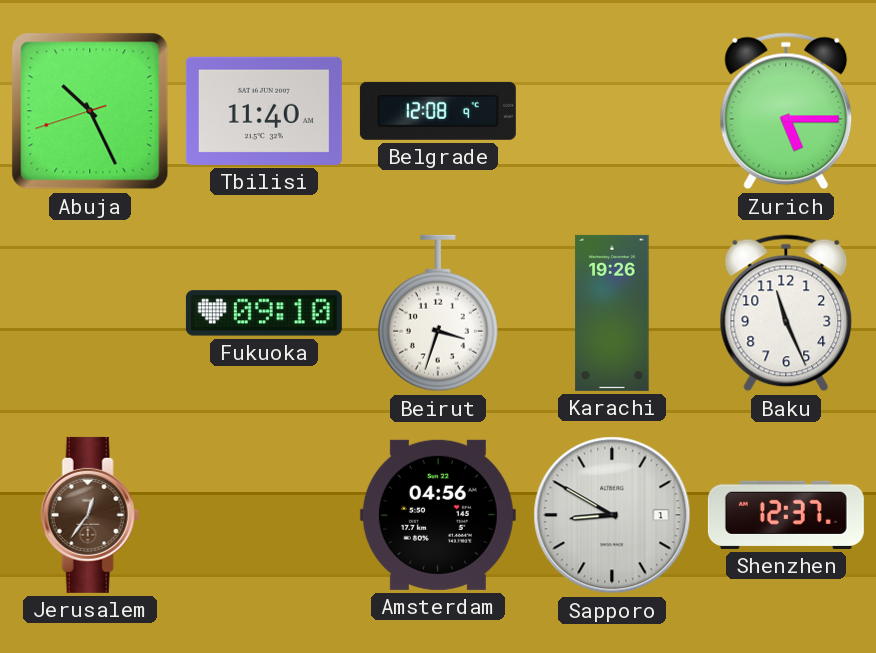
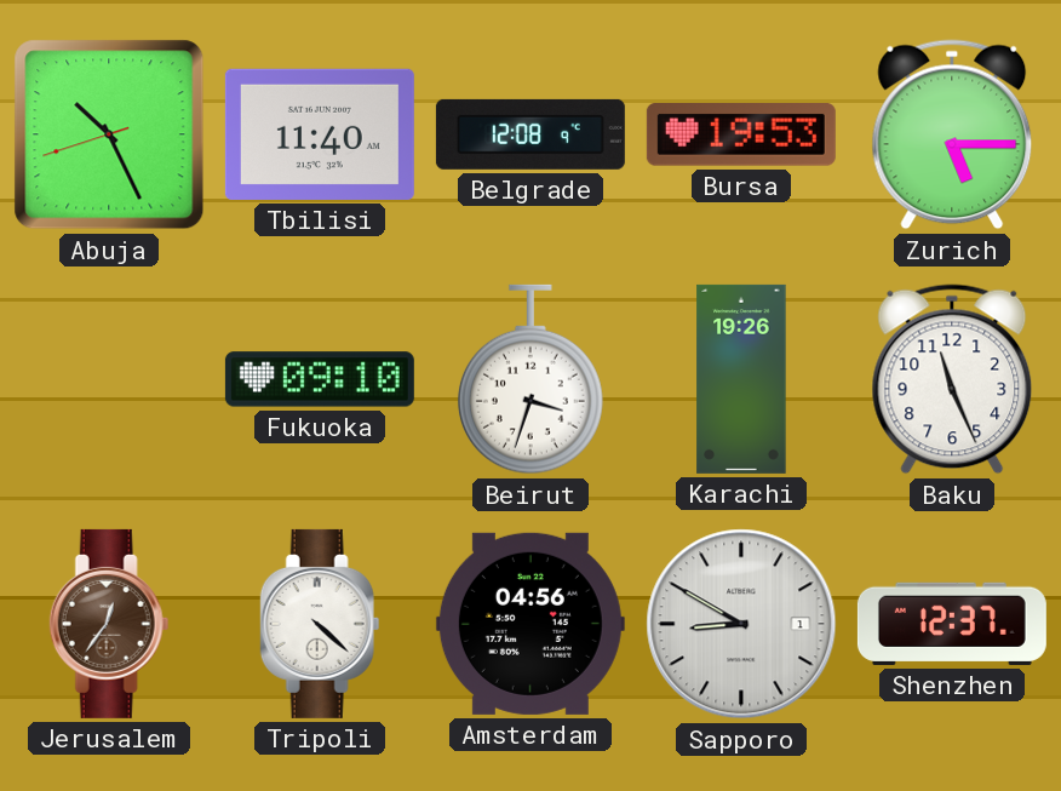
Bursa: none -> 19:53
Tripoli: none -> 4:22
